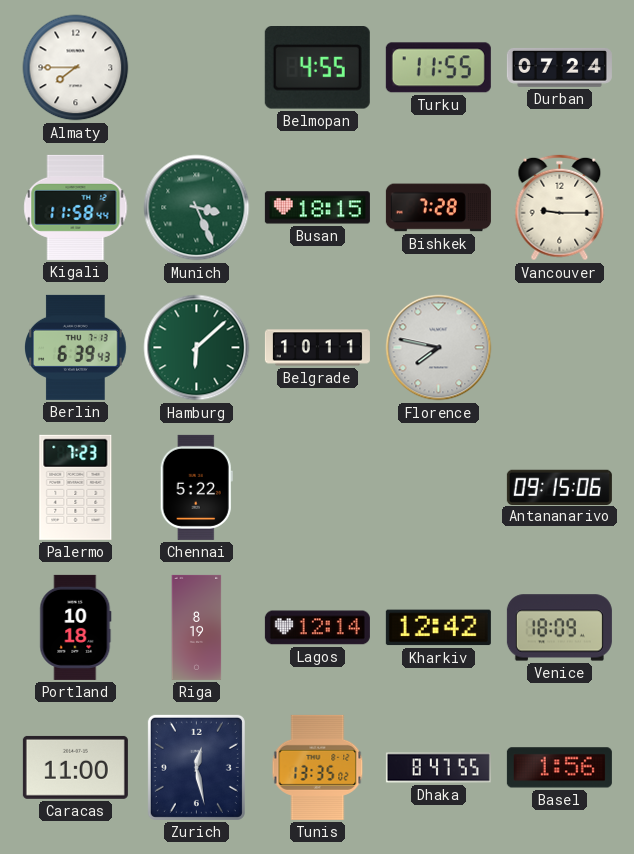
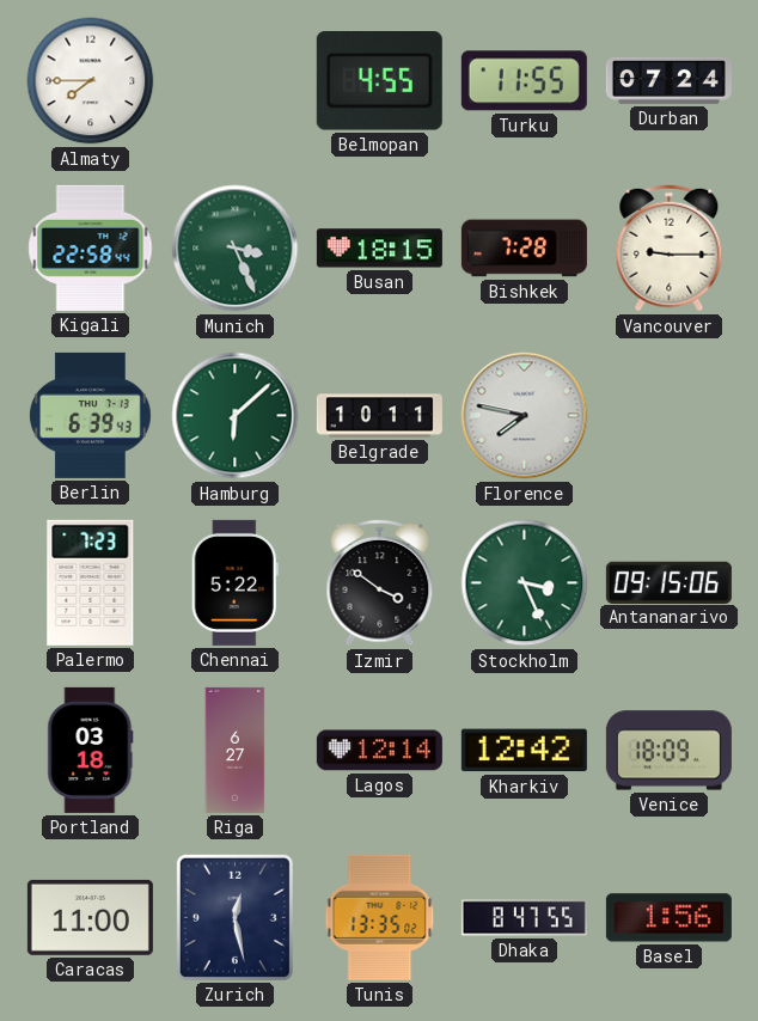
Kigali: 11:58 -> 22:58
Izmir: none -> 3:51
Stockholm: none -> 3:26
Portland: 10:18 -> 03:18
Riga: 8:19 -> 6:27
